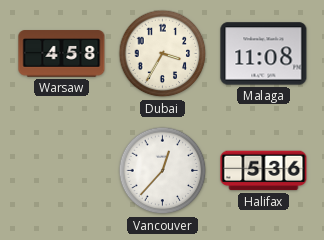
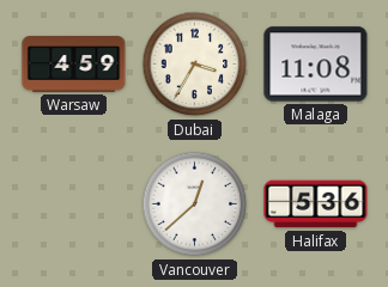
Warsaw: 4:58 -> 4:59
Vancouver: 12:37 -> 12:38
